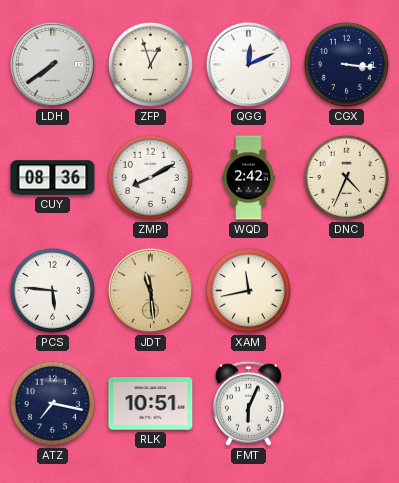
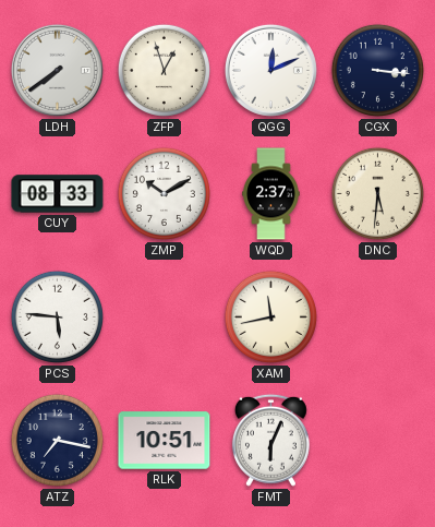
CUY: 08:36 -> 08:33
ZMP: 8:10 -> 10:10
WQD: 2:42 -> 2:37
DNC: 4:34 -> 5:31
JDT: 11:29 -> none
